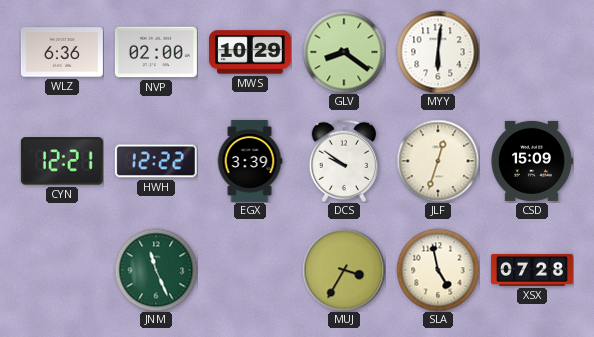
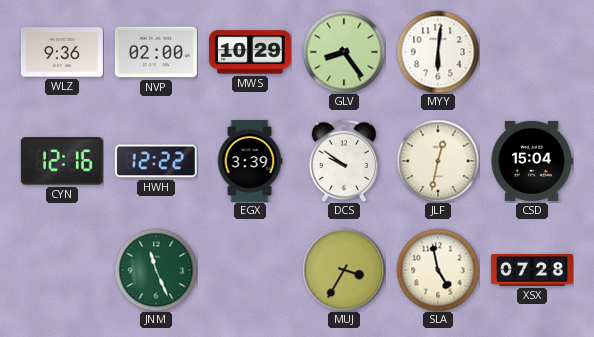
WLZ: 6:36 -> 9:36
GLV: 8:21 -> 8:24
CYN: 12:21 -> 12:16
JLF: 12:33 -> 12:32
CSD: 15:09 -> 15:04
